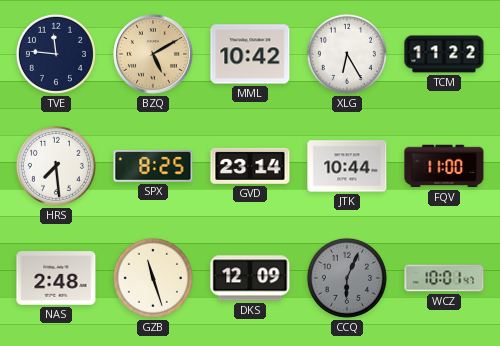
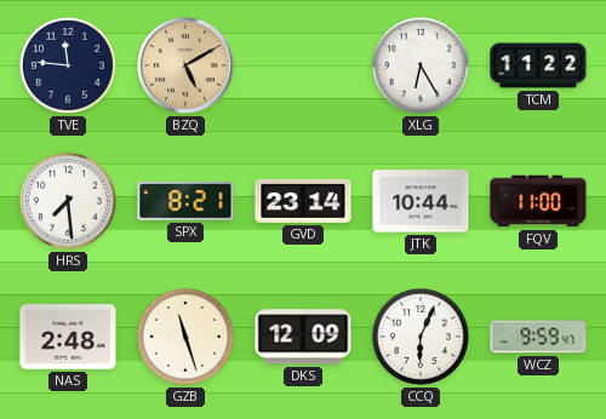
MML: 10:42 -> none
SPX: 8:25 -> 8:21
CCQ dial: grey -> white
WCZ: 10:01 -> 9:59
